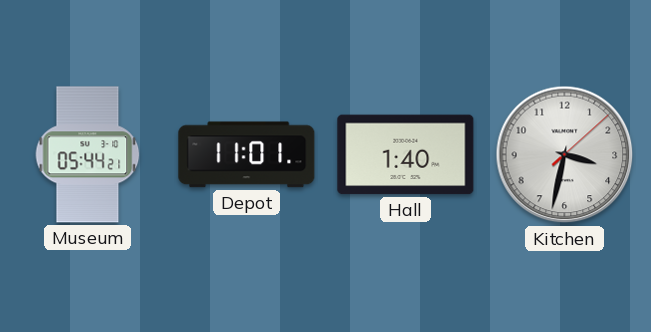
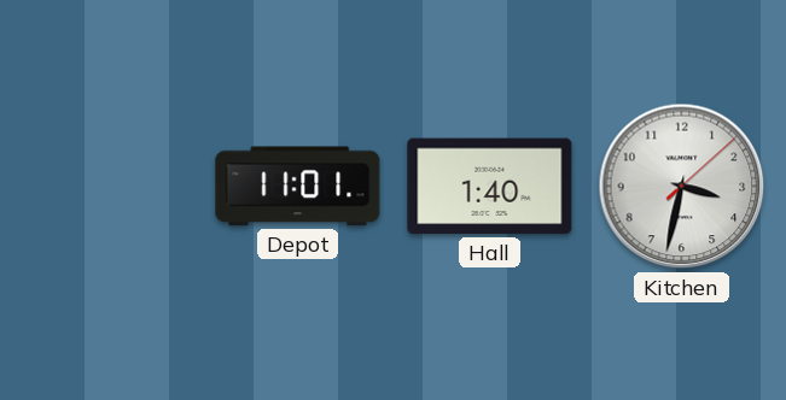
Museum: 05:44 -> none
